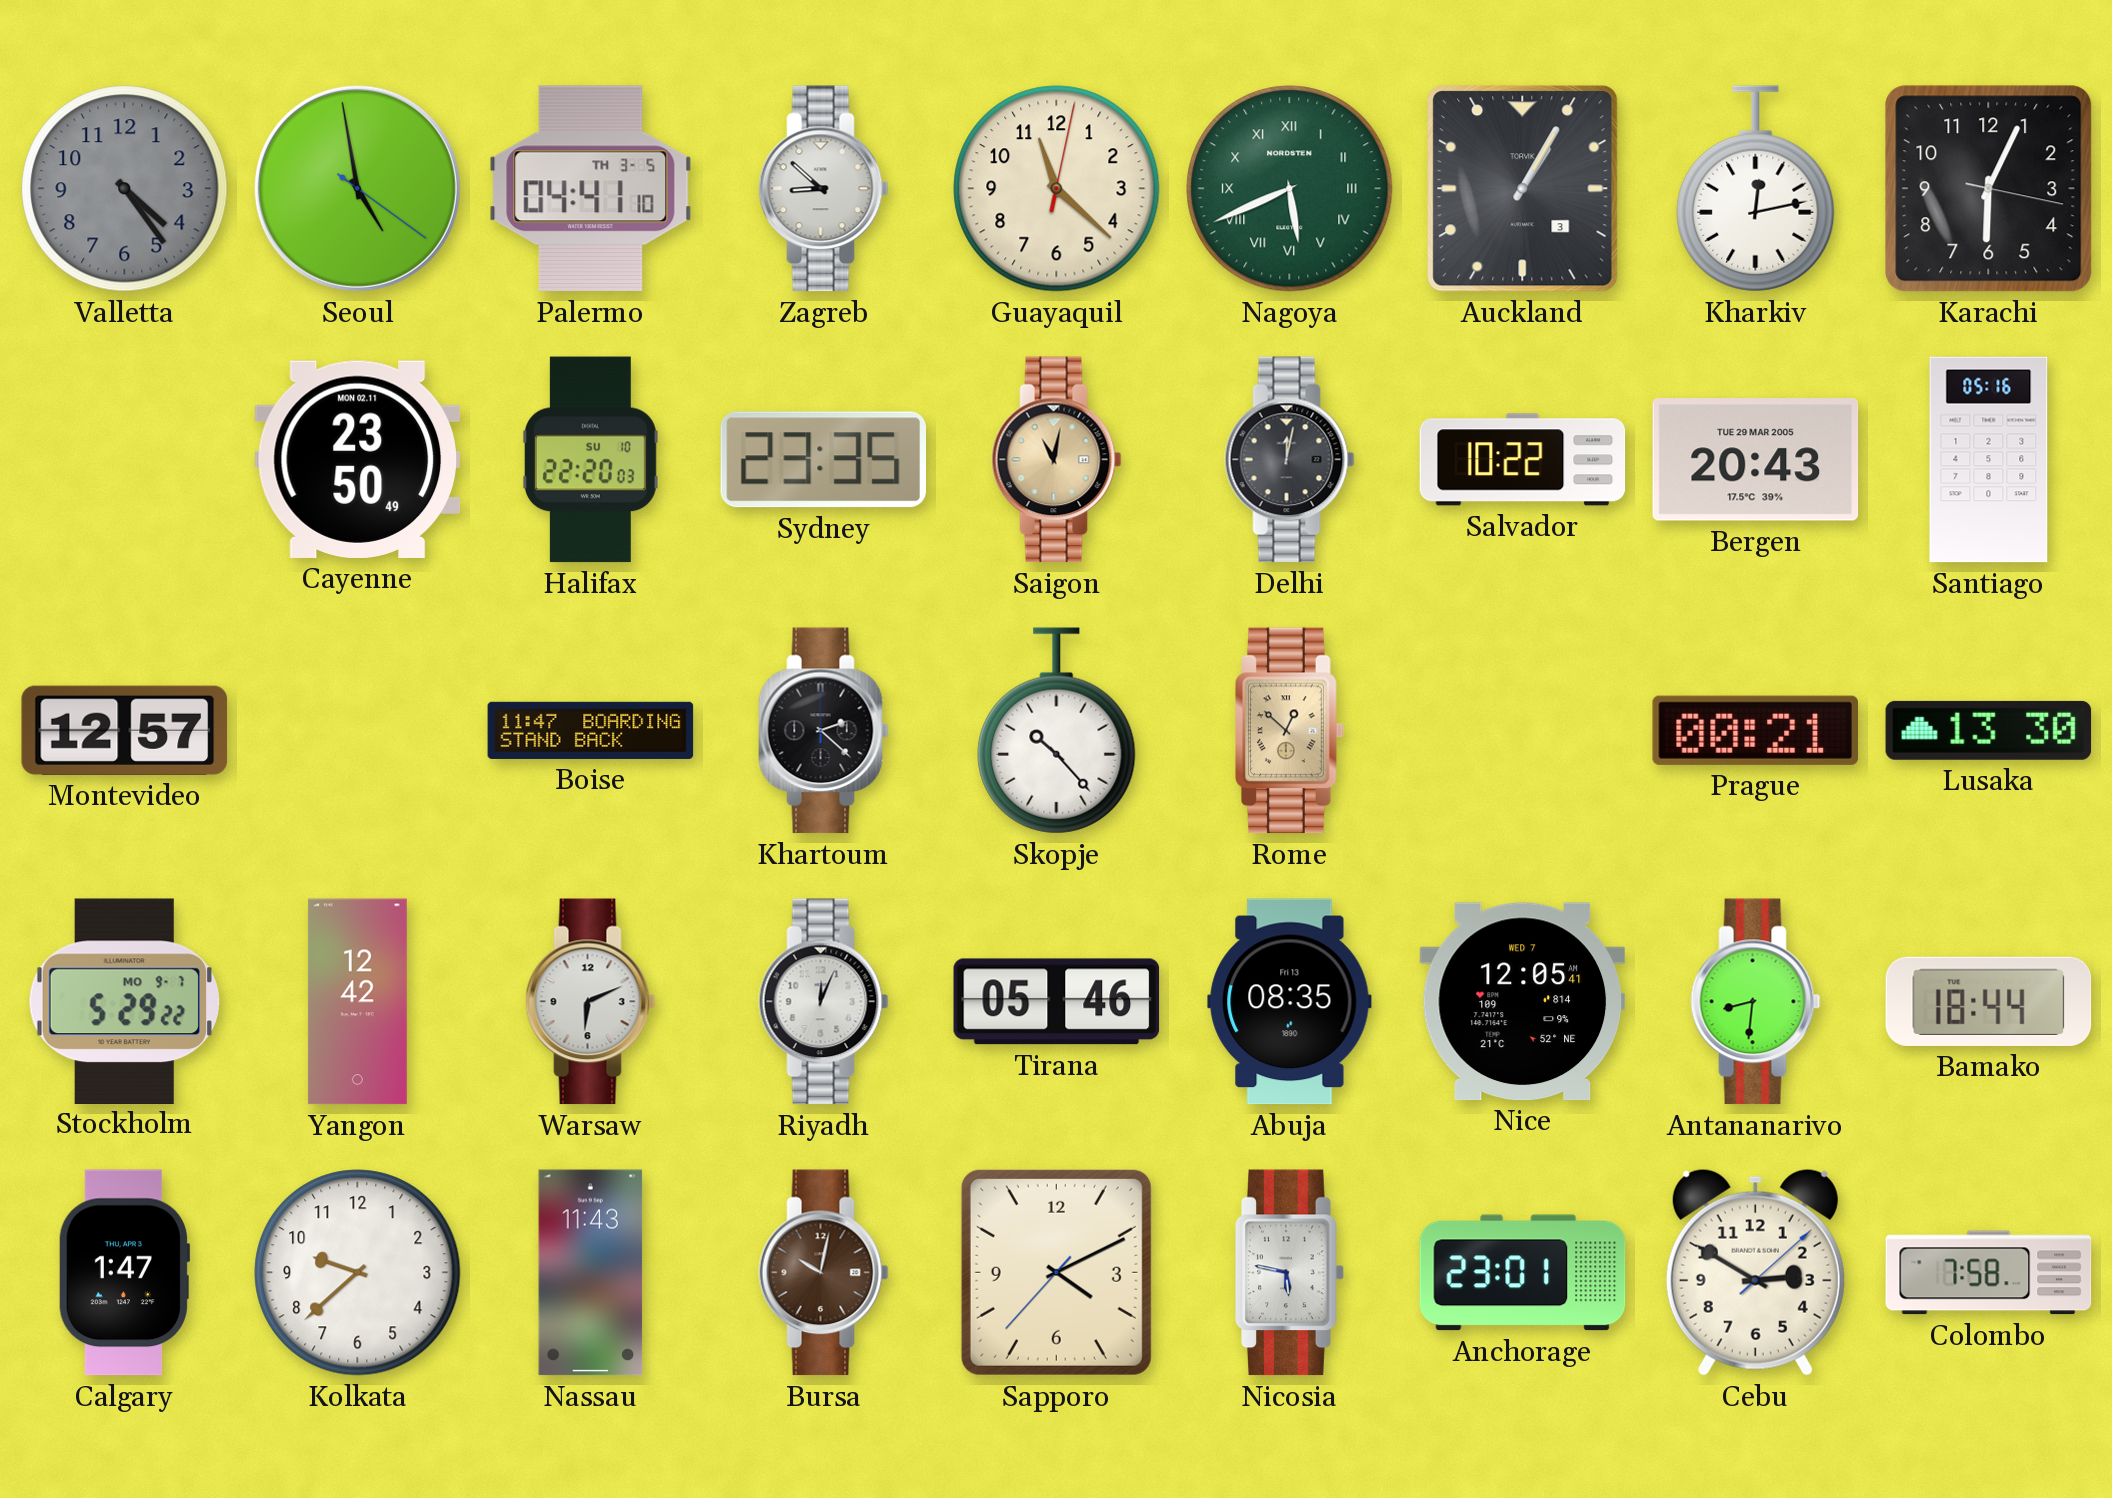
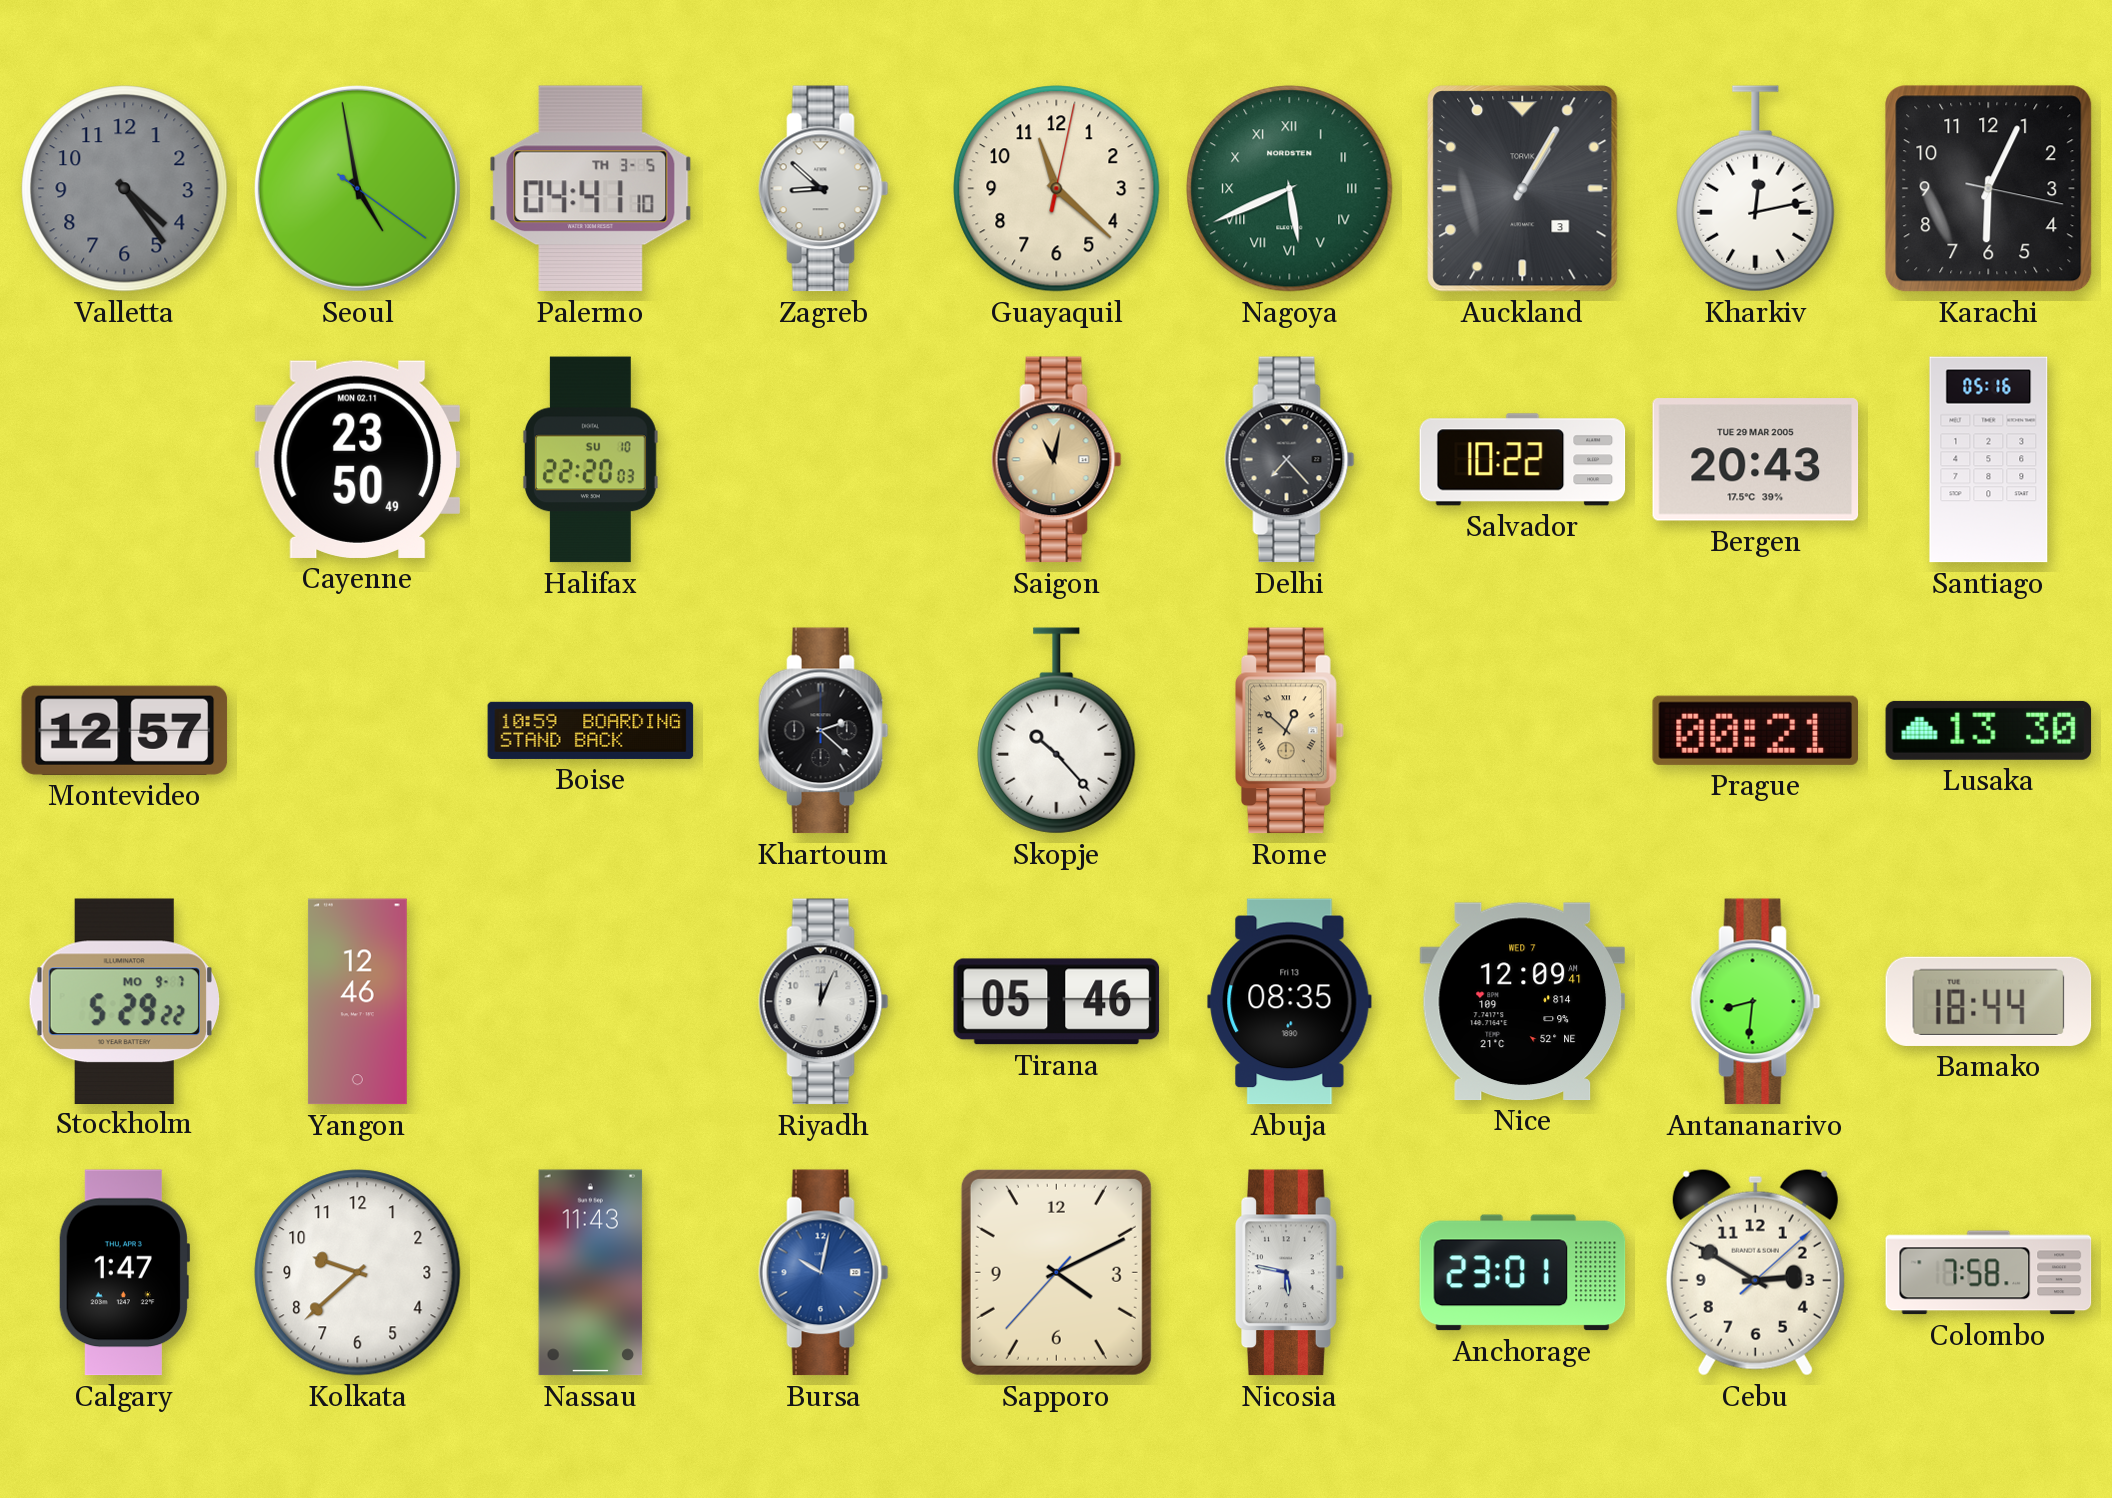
Sydney: 23:35 -> none
Delhi: 12:02 -> 7:23
Boise: 11:47 -> 10:59
Yangon: 12:42 -> 12:46
Warsaw: 6:11 -> none
Nice: 12:05 -> 12:09
Bursa dial: brown -> blue
